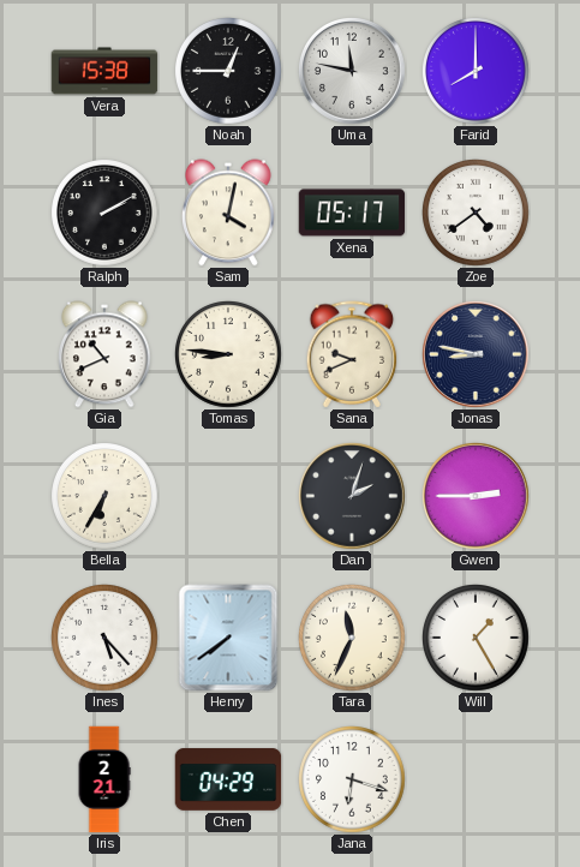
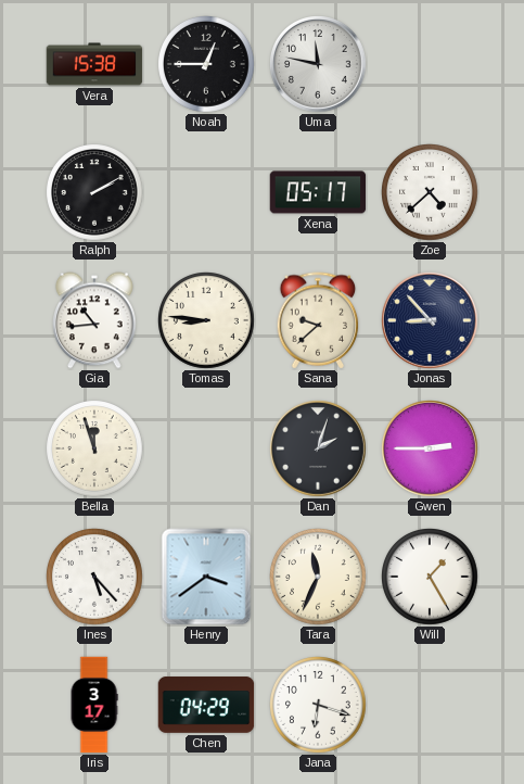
Farid: 8:00 -> none
Sam: 4:02 -> none
Zoe: 4:39 -> 4:38
Gia: 10:41 -> 10:44
Sana: 9:41 -> 9:38
Jonas: 8:47 -> 8:53
Bella: 6:35 -> 11:57
Henry: 7:39 -> 3:39
Iris: 2:21 -> 3:17
